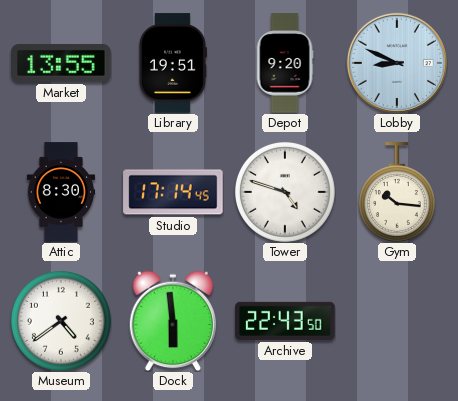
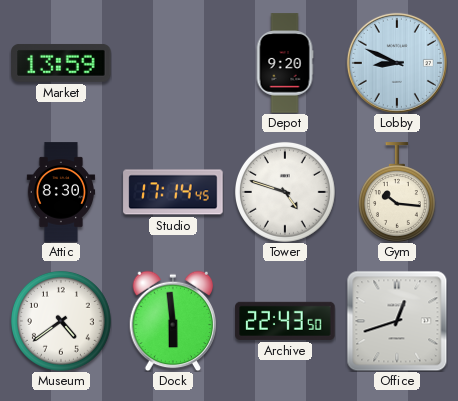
Market: 13:55 -> 13:59
Library: 19:51 -> none
Office: none -> 12:42
